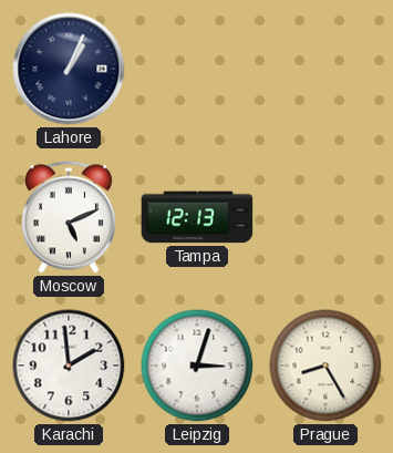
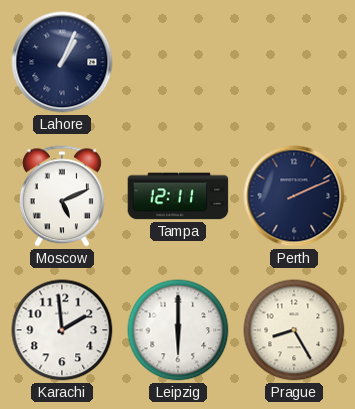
Tampa: 12:13 -> 12:11
Perth: none -> 2:11
Leipzig: 3:03 -> 6:00
